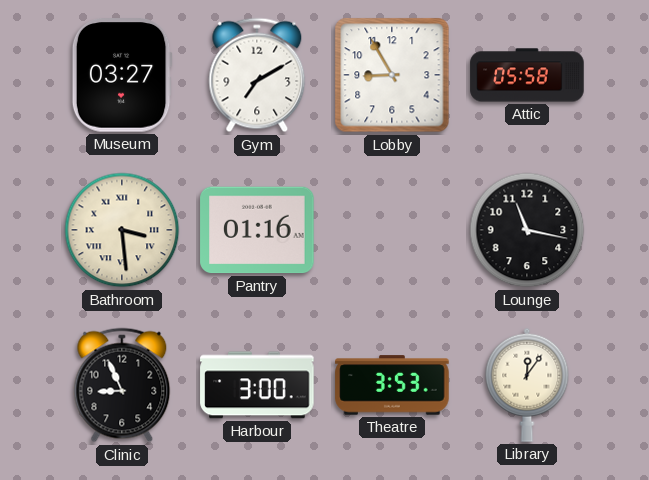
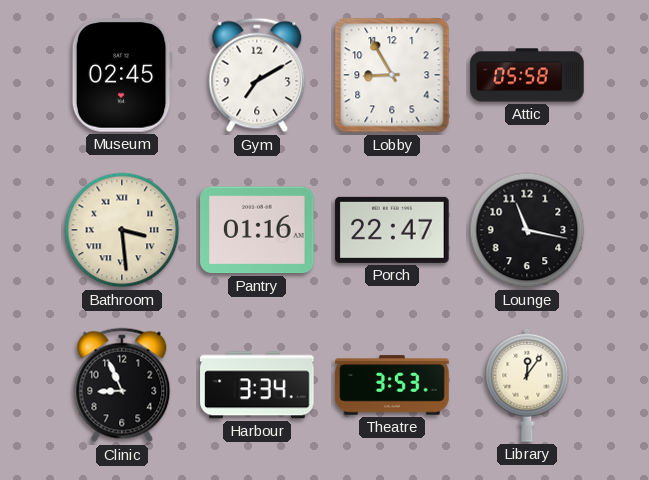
Museum: 03:27 -> 02:45
Porch: none -> 22:47
Harbour: 3:00 -> 3:34
